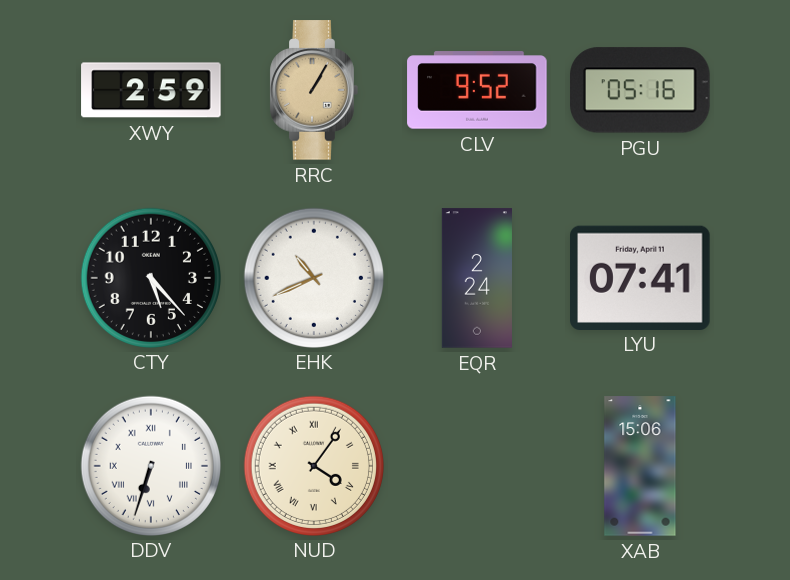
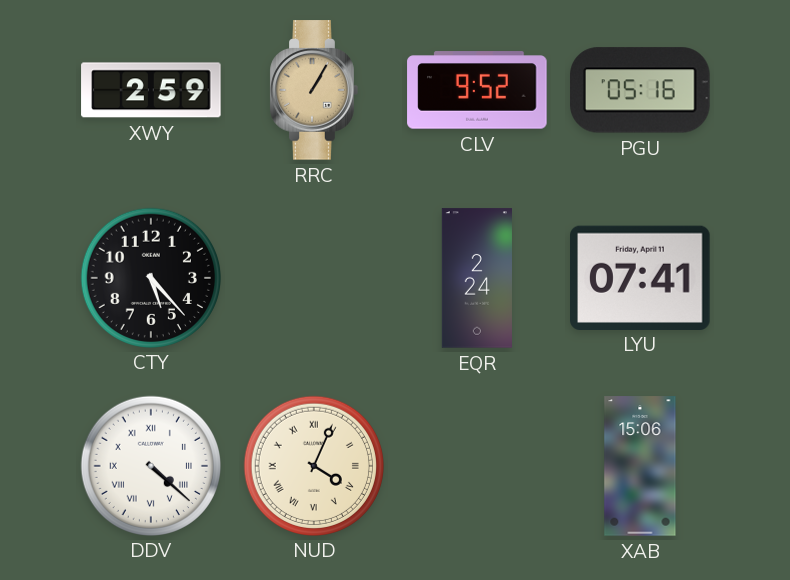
EHK: 10:41 -> none
DDV: 6:33 -> 4:22
NUD: 4:06 -> 4:04
